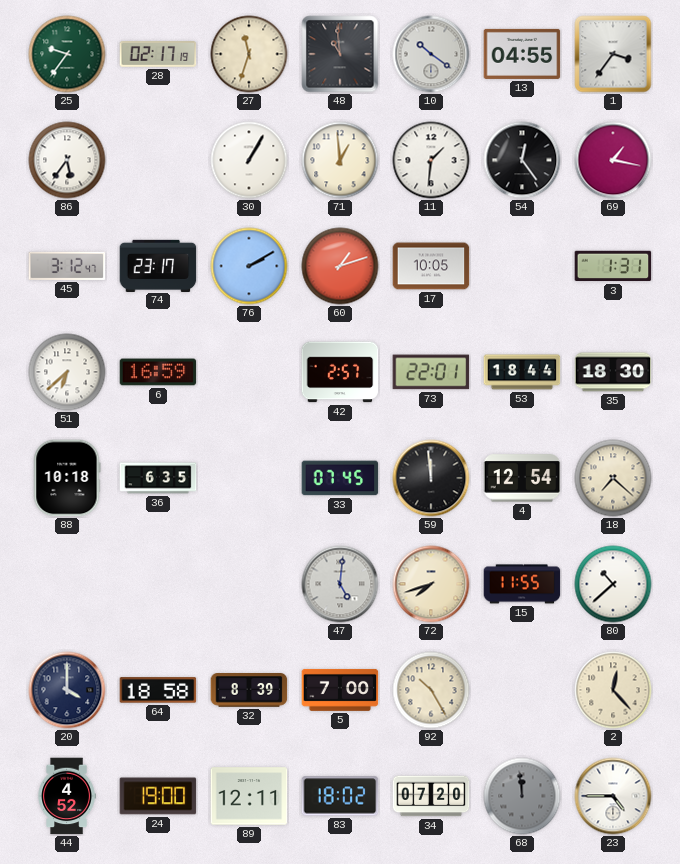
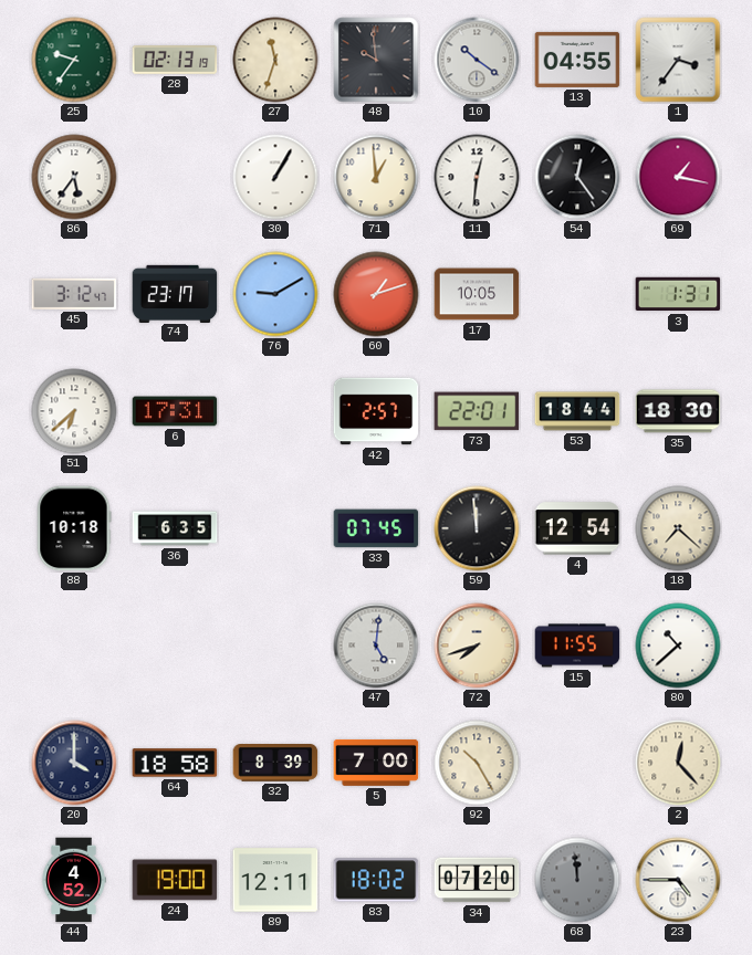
28: 02:17 -> 02:13
48: 10:59 -> 9:59
11: 1:31 -> 12:31
76: 2:10 -> 9:10
6: 16:59 -> 17:31
